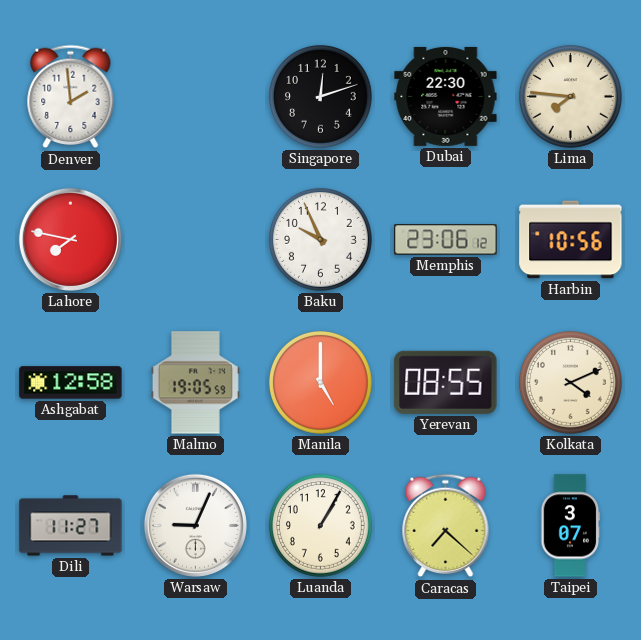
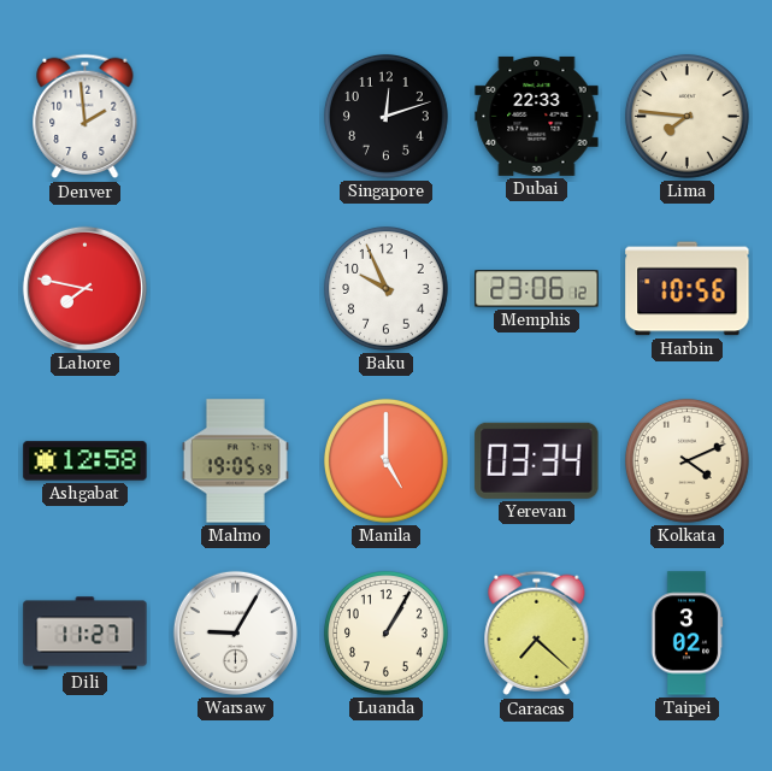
Dubai: 22:30 -> 22:33
Yerevan: 08:55 -> 03:34
Warsaw: 9:04 -> 9:05
Taipei: 3:07 -> 3:02
